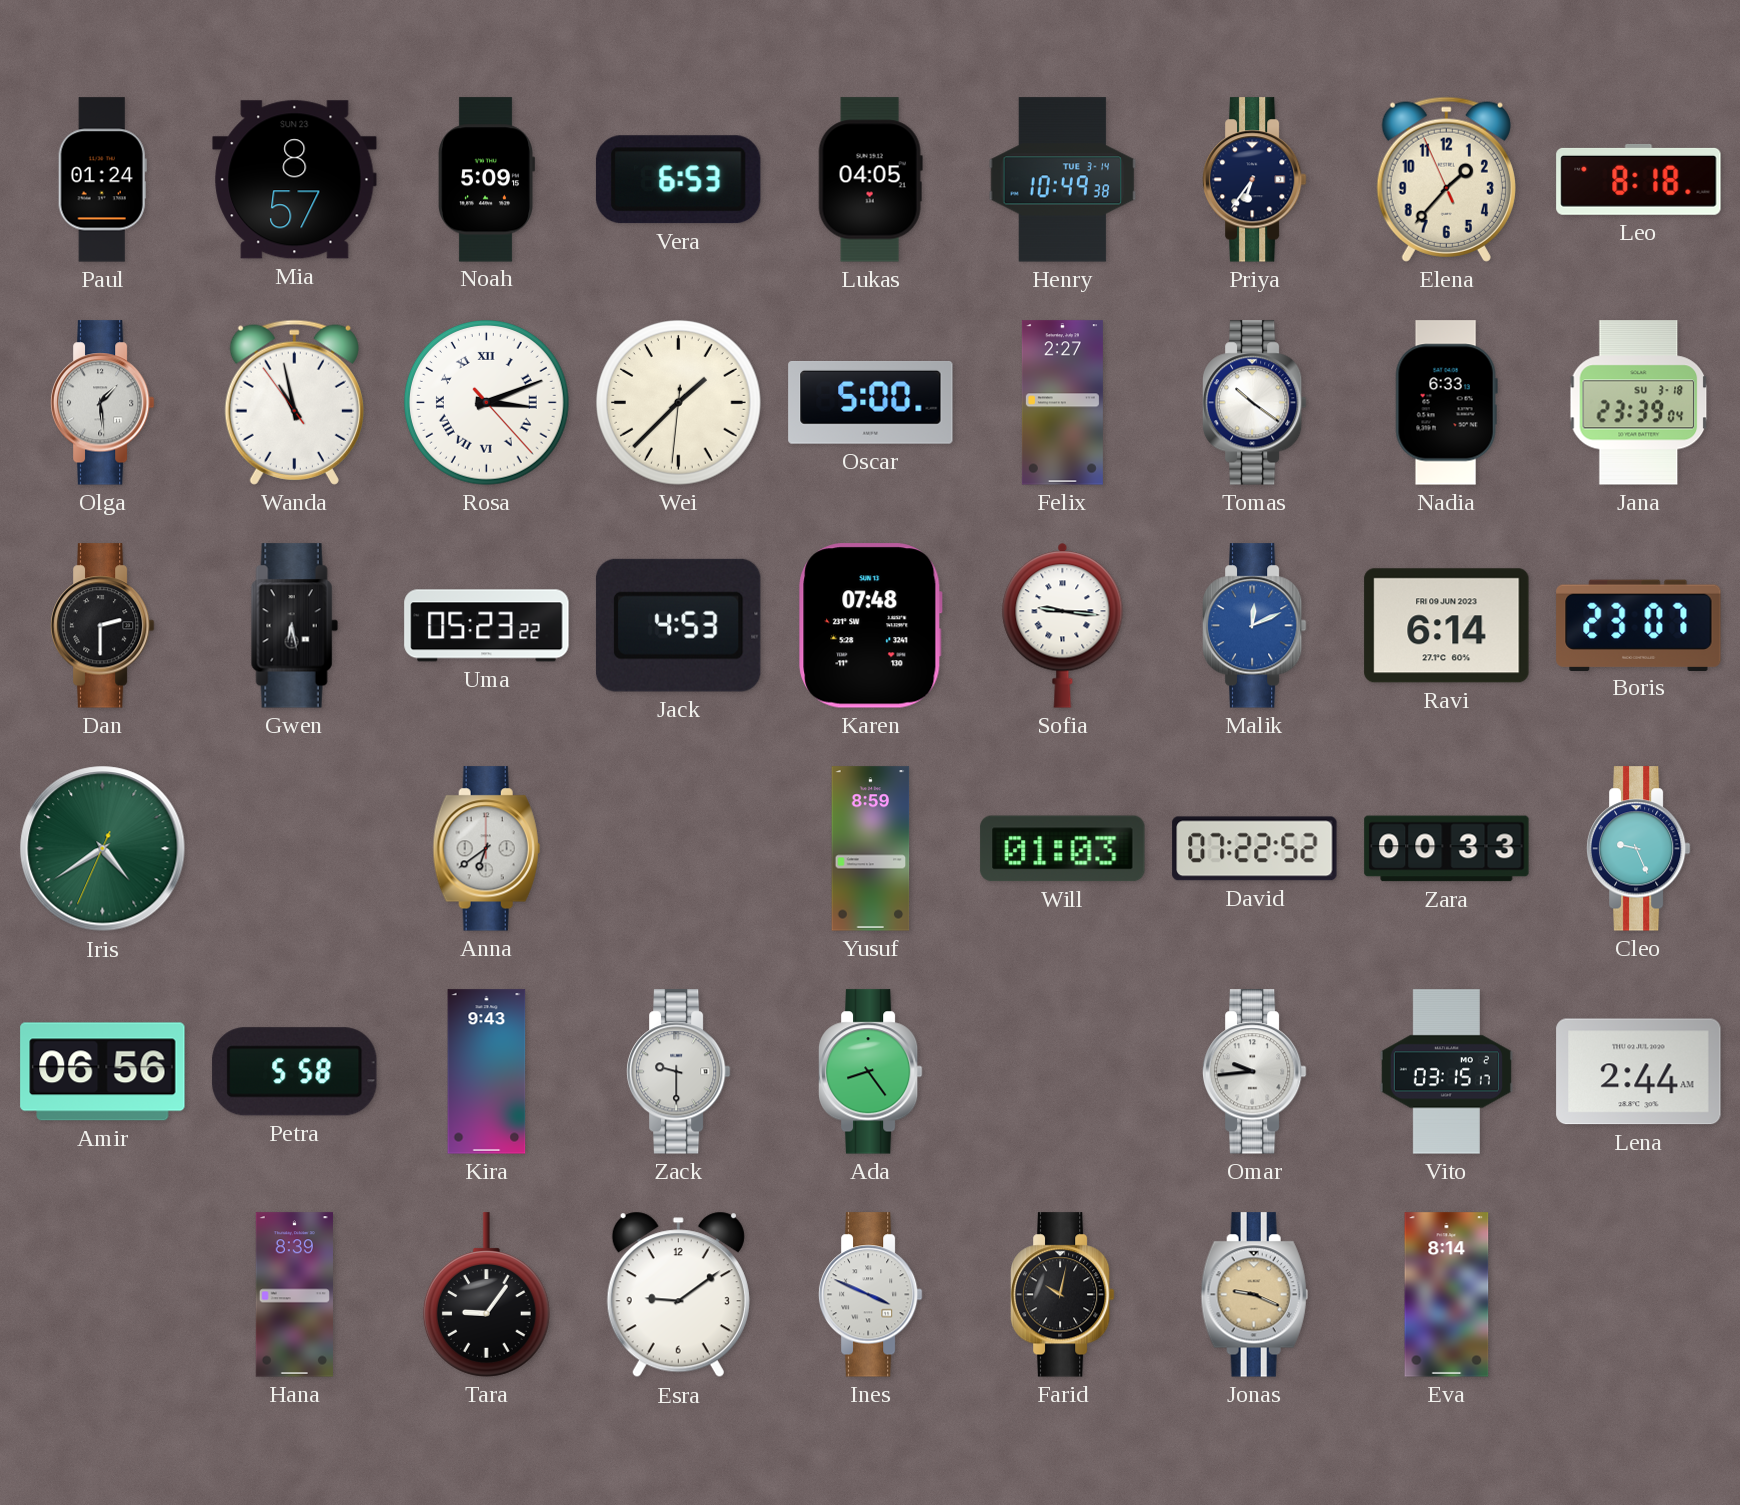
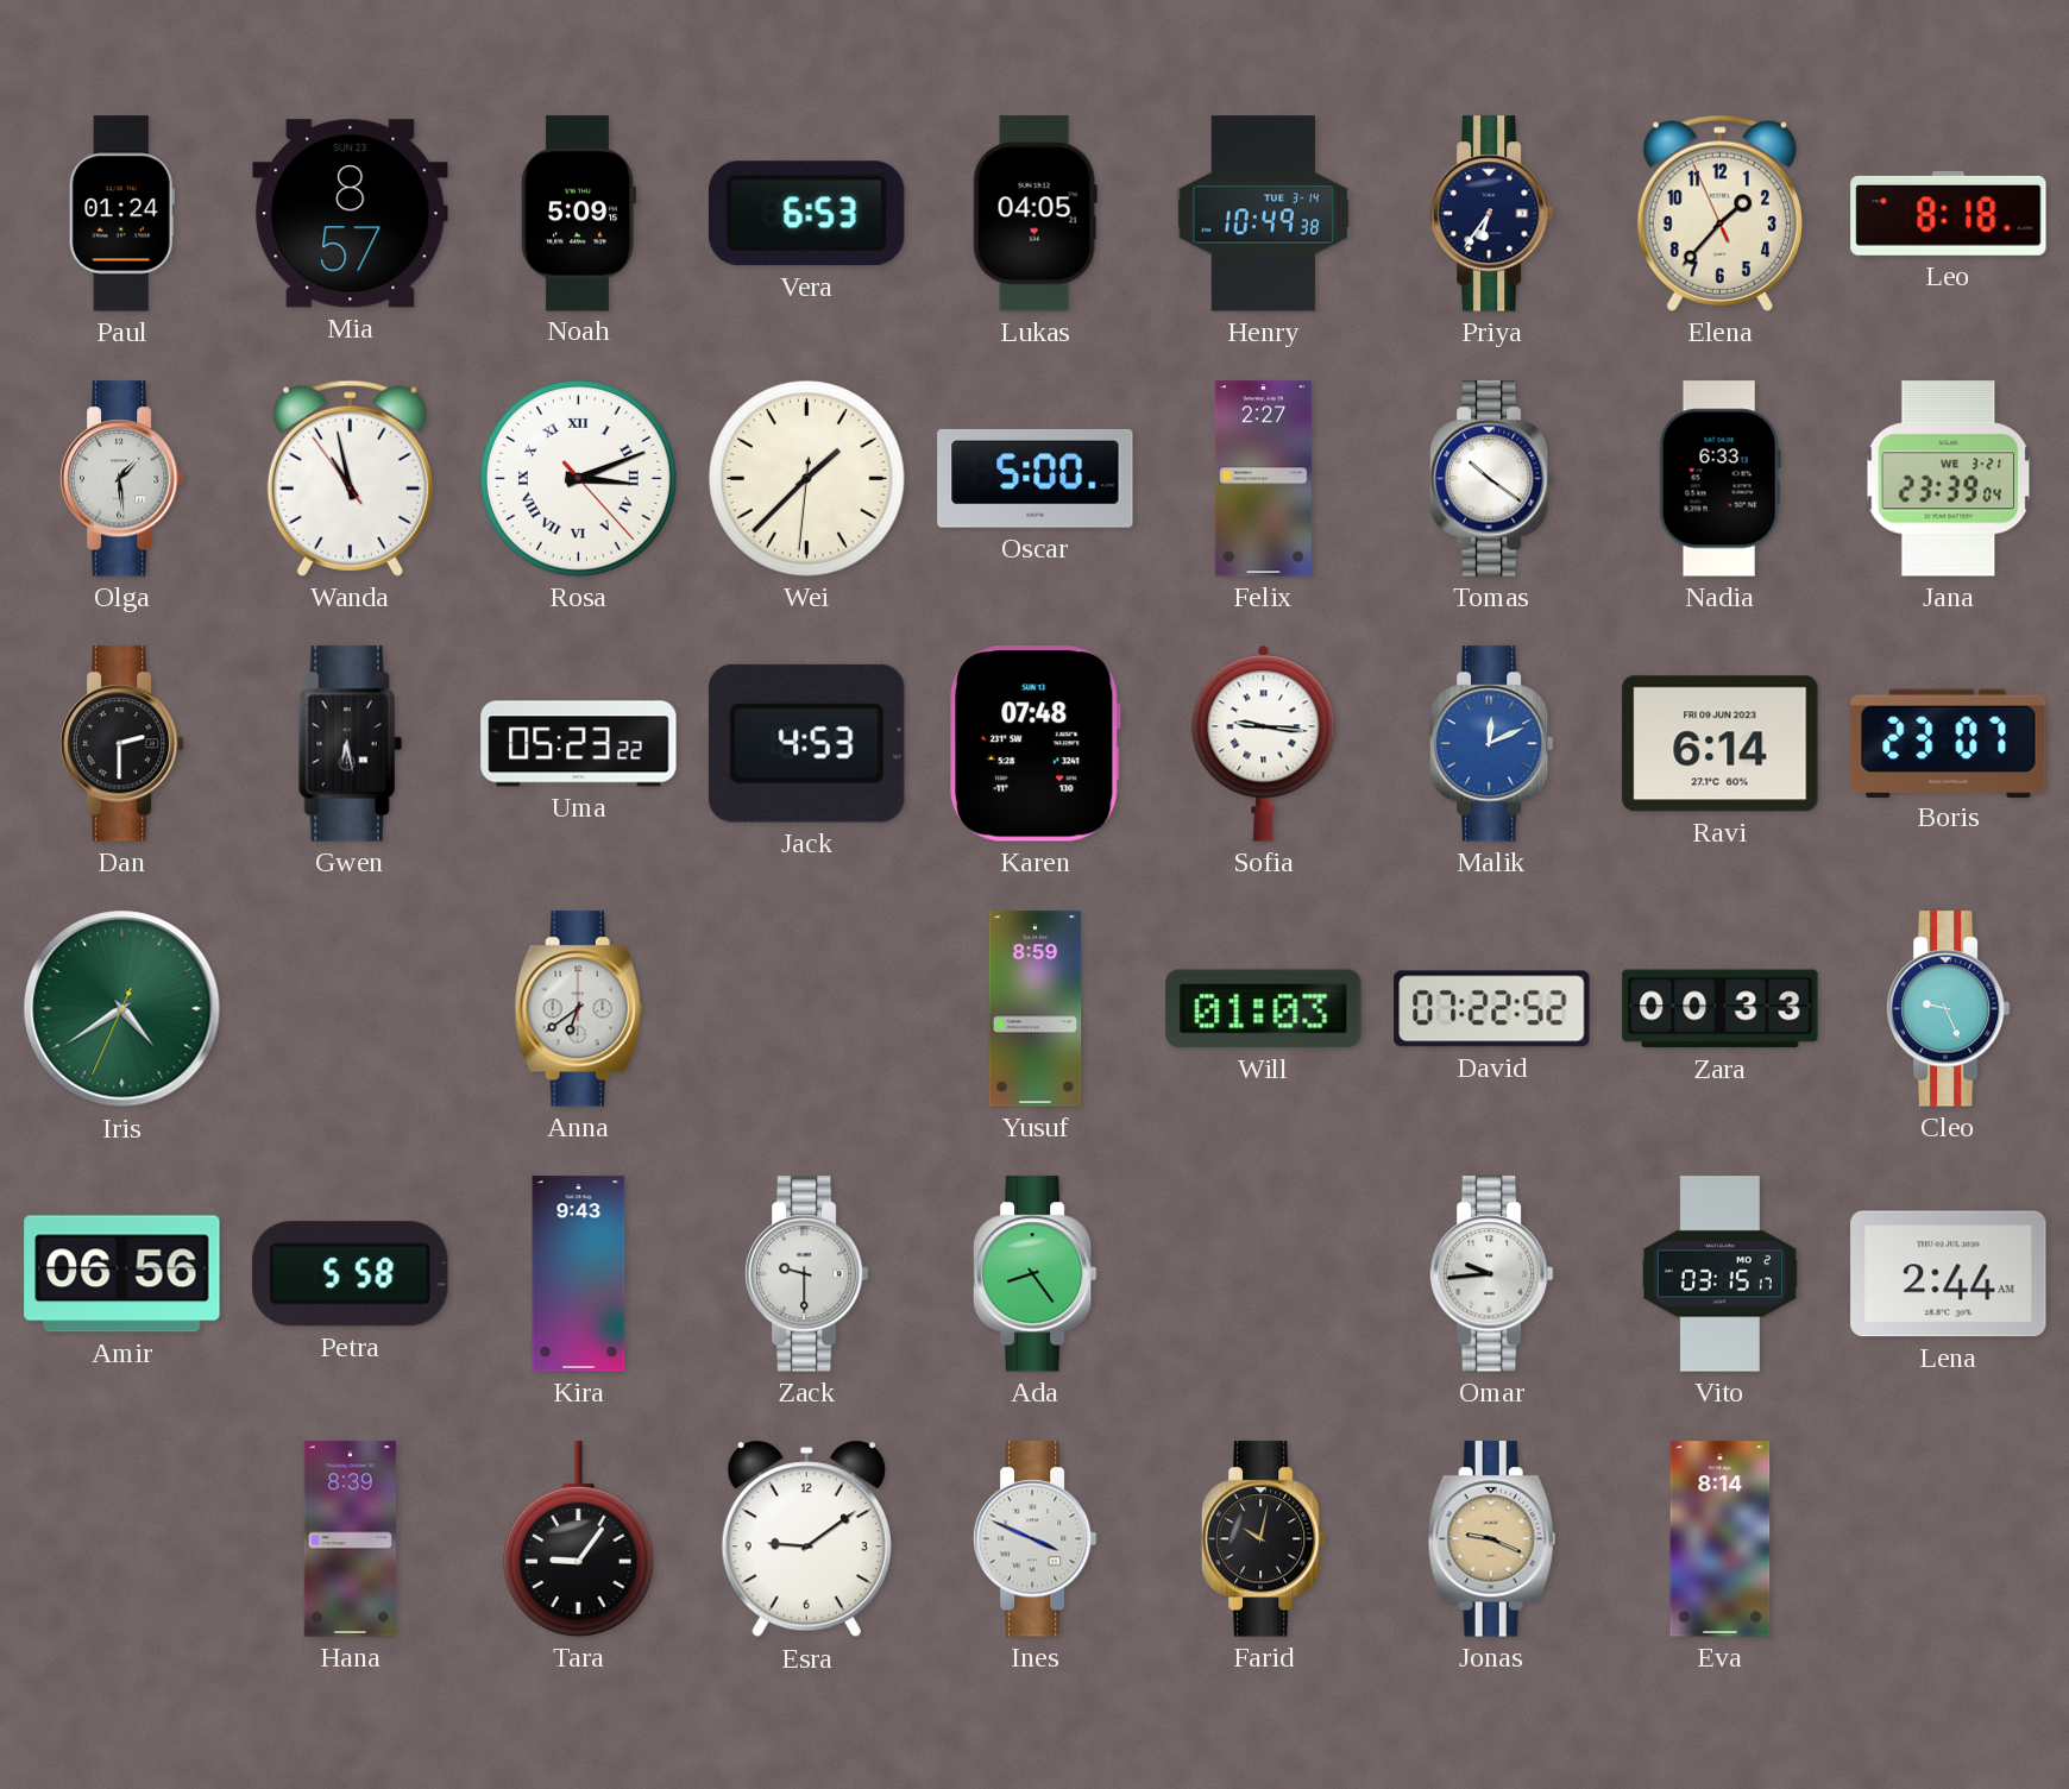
Jana date: SU 3-18 -> WE 3-21
